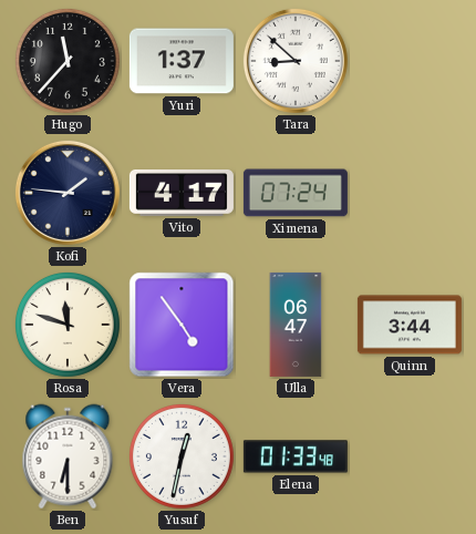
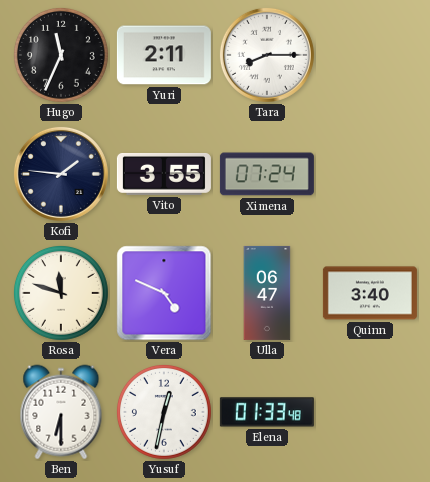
Hugo: 11:37 -> 11:34
Yuri: 1:37 -> 2:11
Tara: 8:52 -> 8:15
Vito: 4:17 -> 3:55
Vera: 4:54 -> 4:49
Quinn: 3:44 -> 3:40
